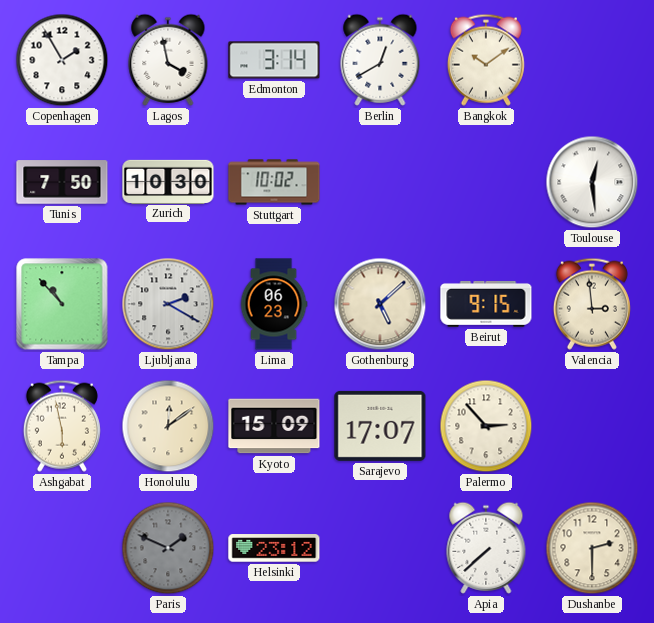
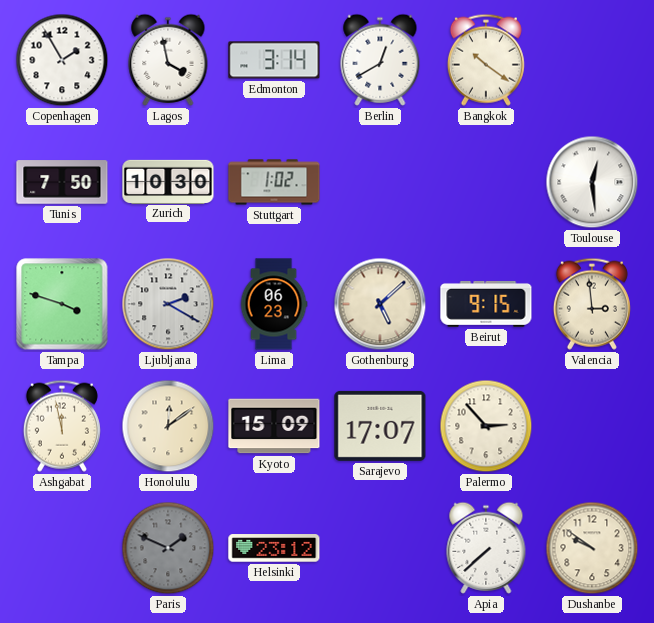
Bangkok: 10:09 -> 10:21
Stuttgart: 10:02 -> 1:02
Tampa: 10:53 -> 3:48
Ashgabat: 5:58 -> 11:58
Dushanbe: 2:30 -> 9:51
